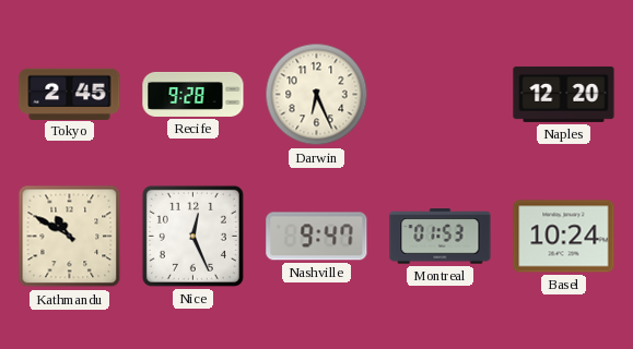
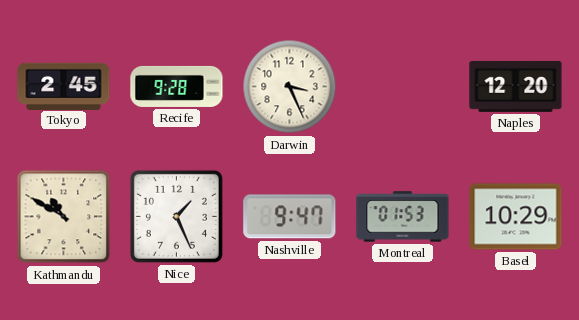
Darwin: 6:26 -> 3:26
Nice: 12:26 -> 1:26
Basel: 10:24 -> 10:29
